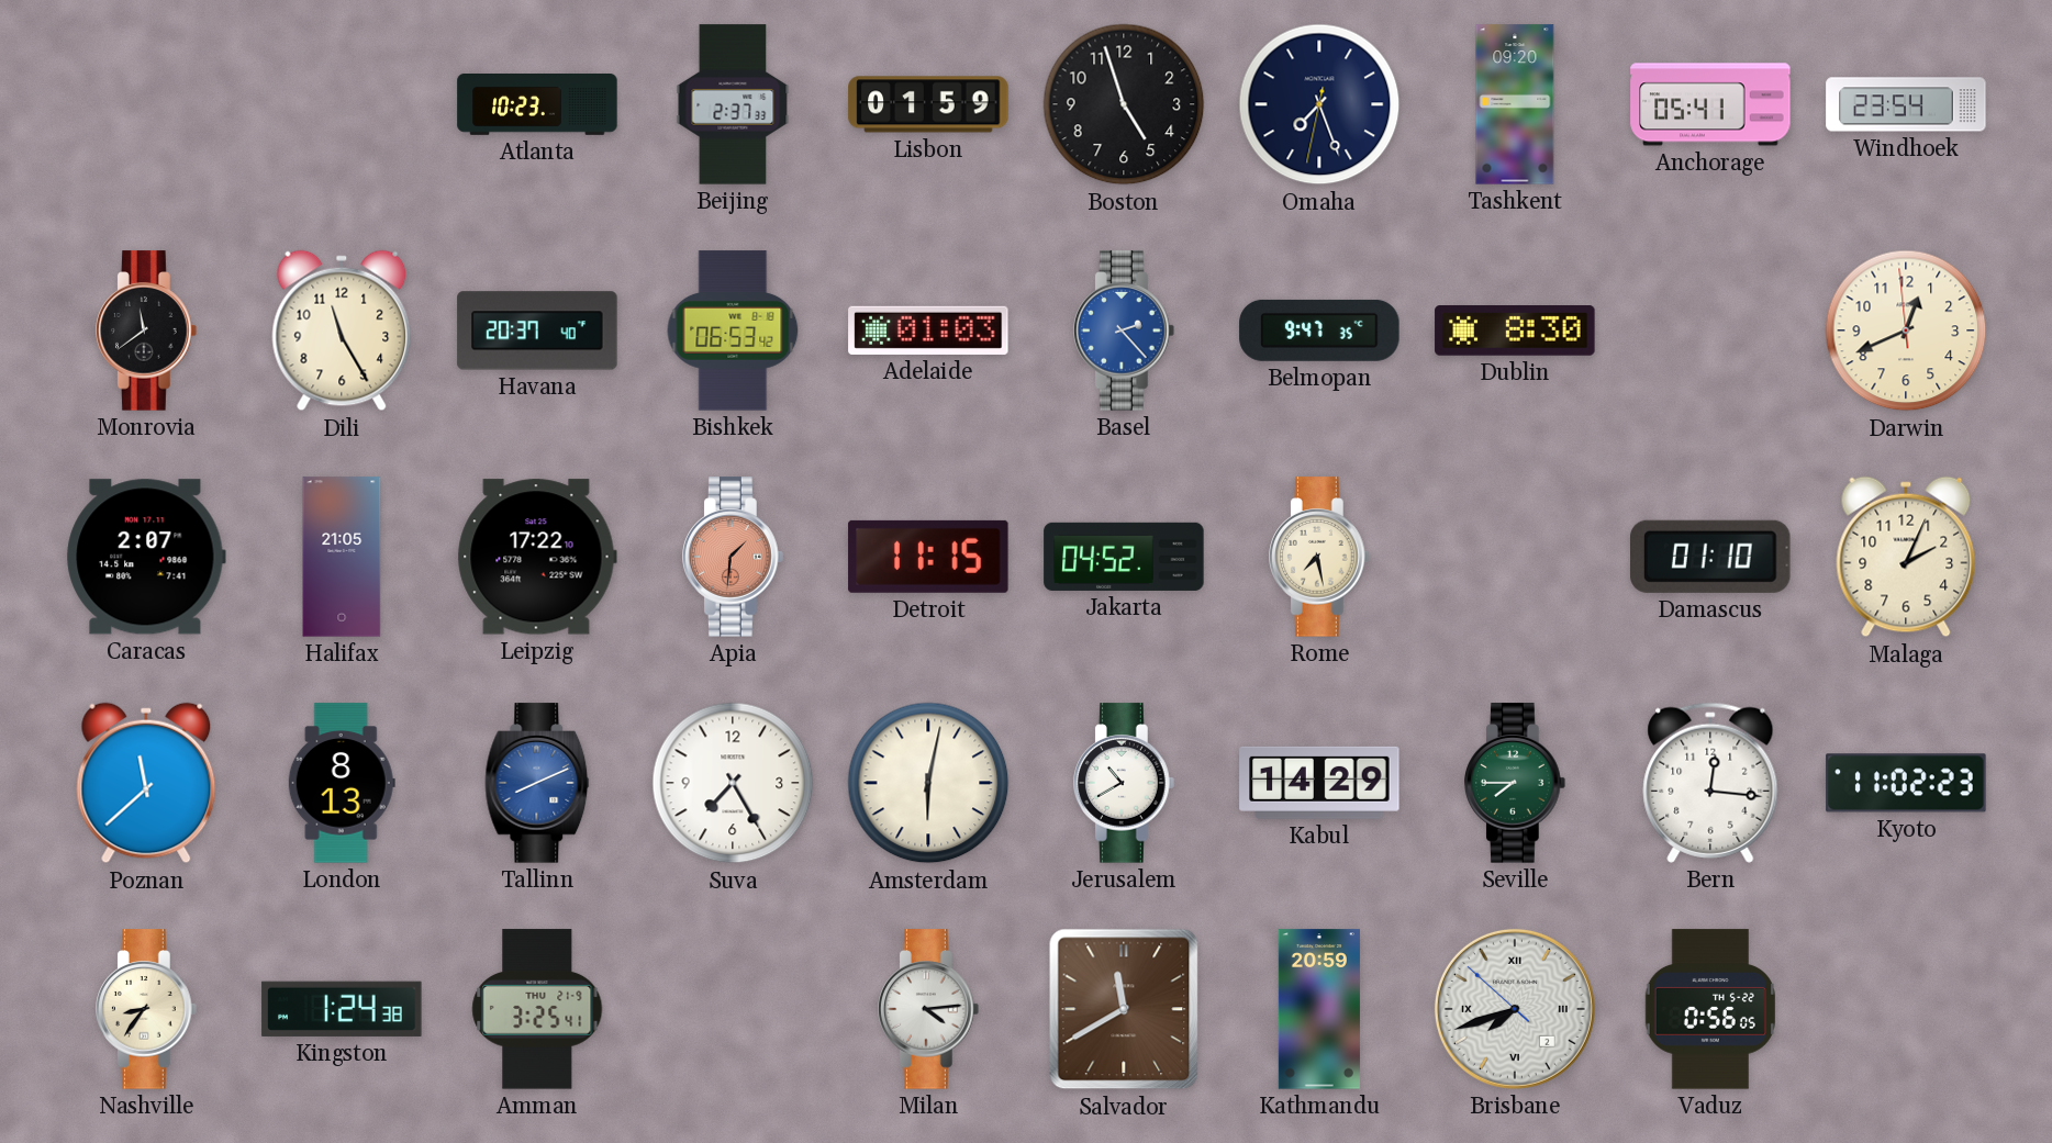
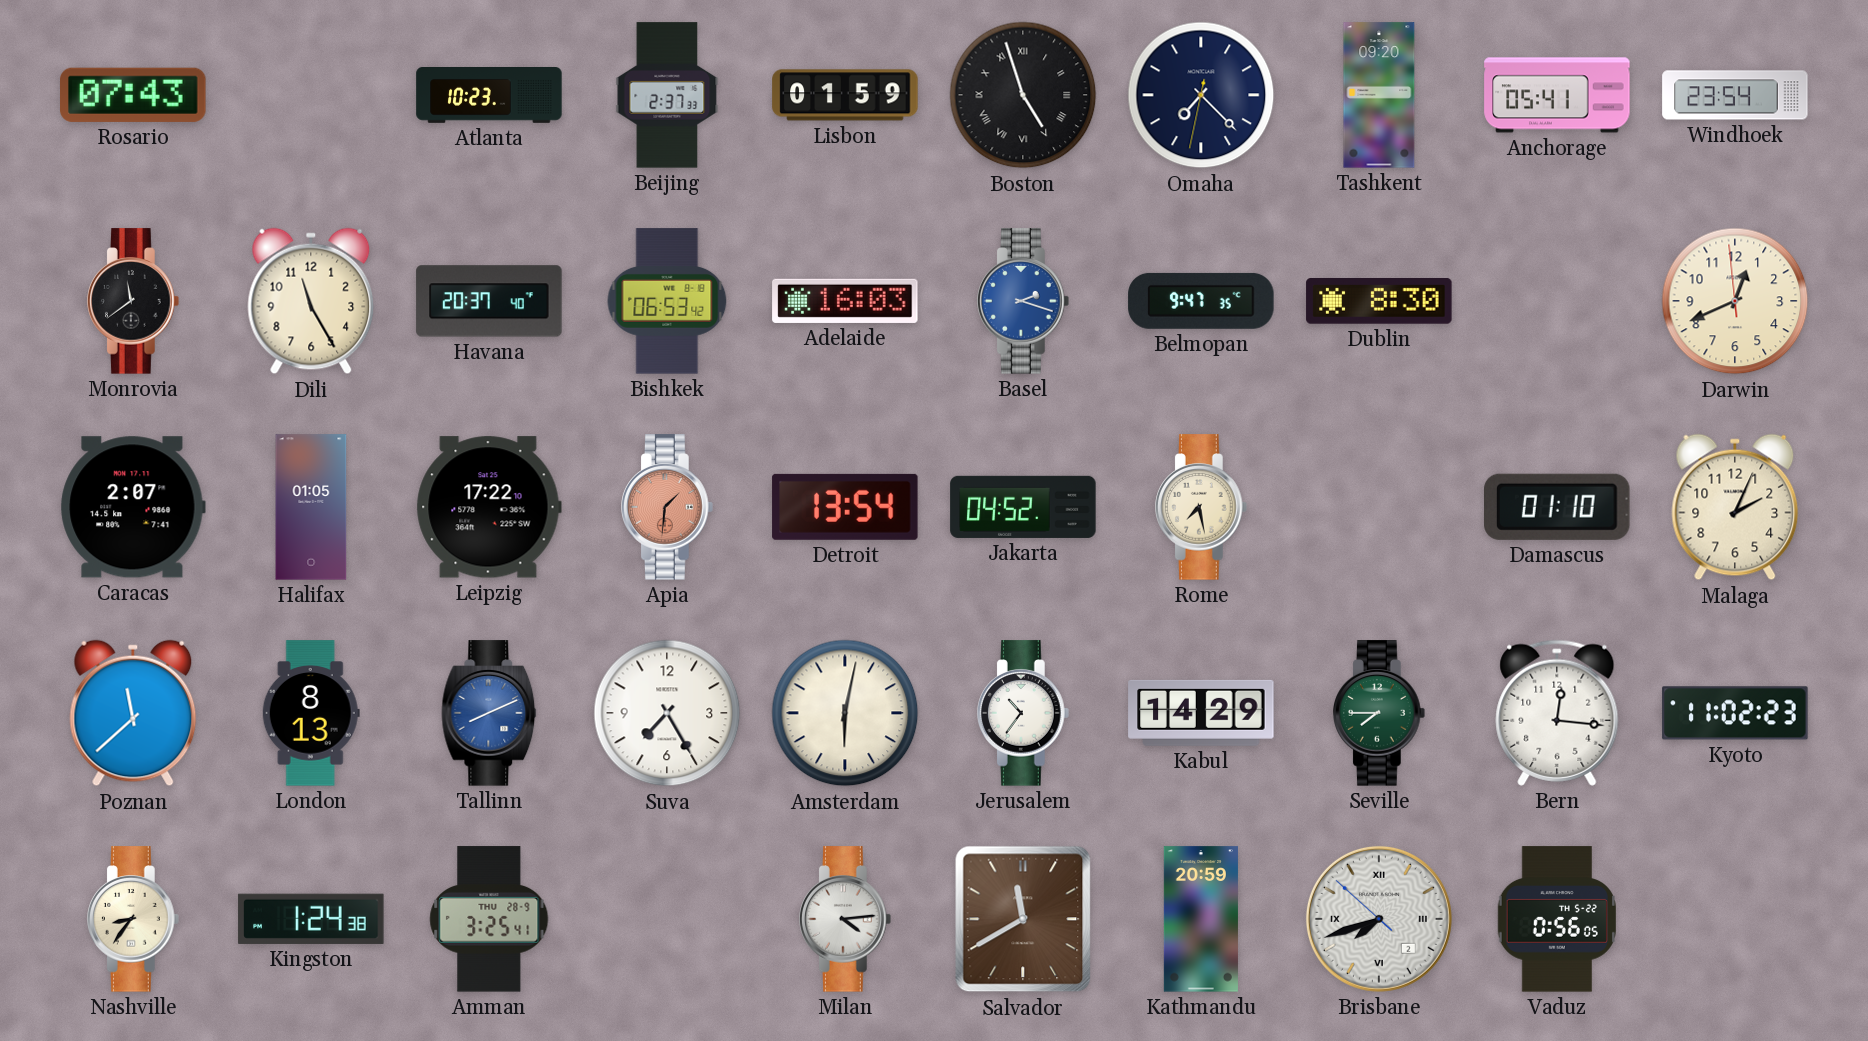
Rosario: none -> 07:43
Boston numerals: Arabic -> Roman
Omaha: 7:26 -> 7:22
Adelaide: 01:03 -> 16:03
Basel: 2:23 -> 2:18
Halifax: 21:05 -> 01:05
Detroit: 11:15 -> 13:54
Jerusalem: 10:40 -> 10:36
Amman date: THU 21-9 -> THU 28-9
